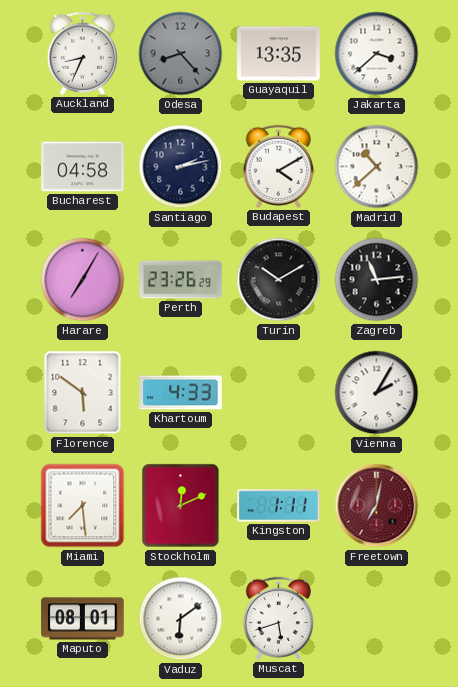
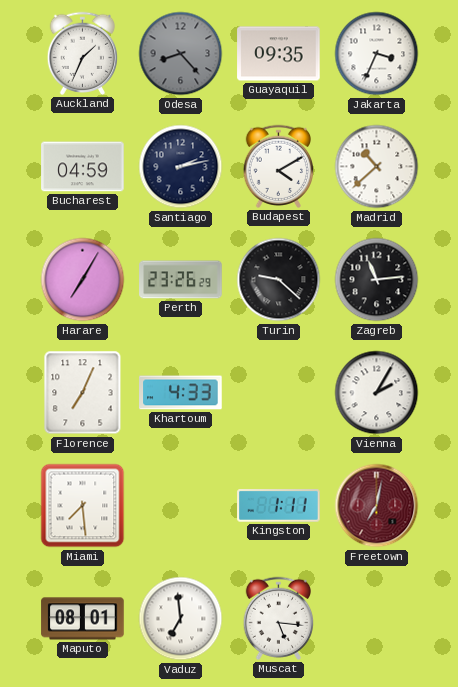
Auckland: 8:34 -> 1:34
Guayaquil: 13:35 -> 09:35
Jakarta: 3:38 -> 3:34
Bucharest: 04:58 -> 04:59
Turin: 10:10 -> 9:22
Florence: 5:51 -> 7:04
Stockholm: 12:11 -> none
Vaduz: 6:09 -> 6:59
Muscat: 5:42 -> 5:16
